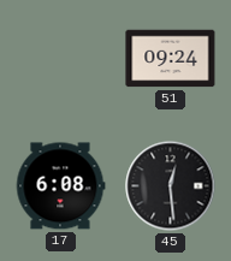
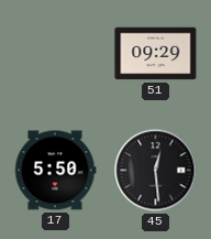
51: 09:24 -> 09:29
17: 6:08 -> 5:50
